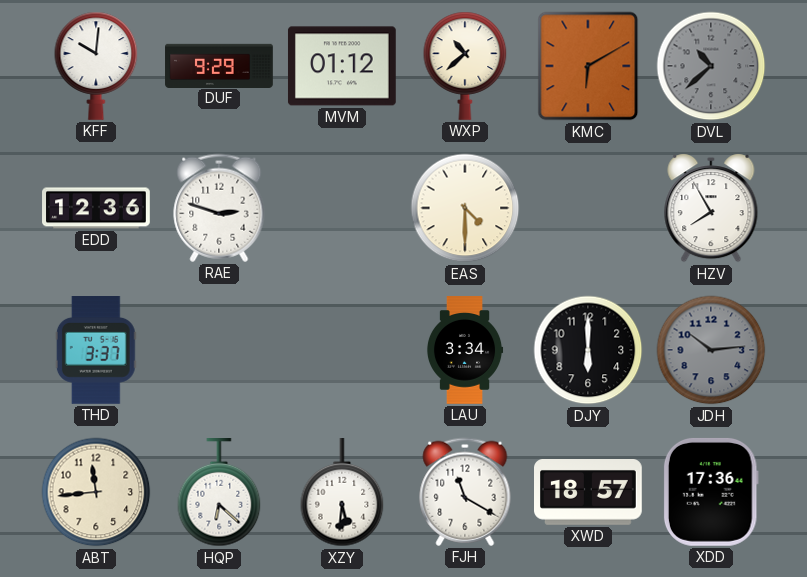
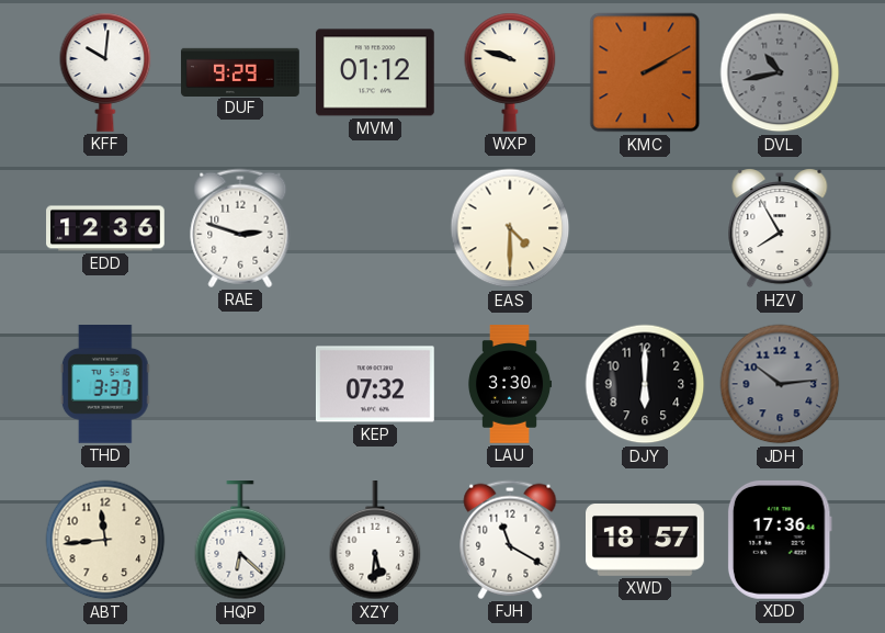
WXP: 10:38 -> 9:48
KMC: 6:10 -> 2:10
DVL: 10:38 -> 10:43
KEP: none -> 07:32
LAU: 3:34 -> 3:30
